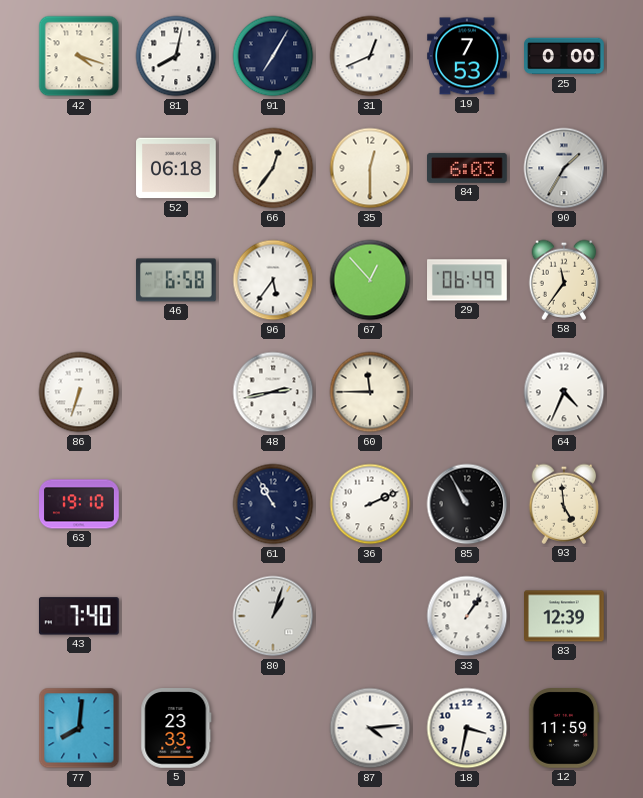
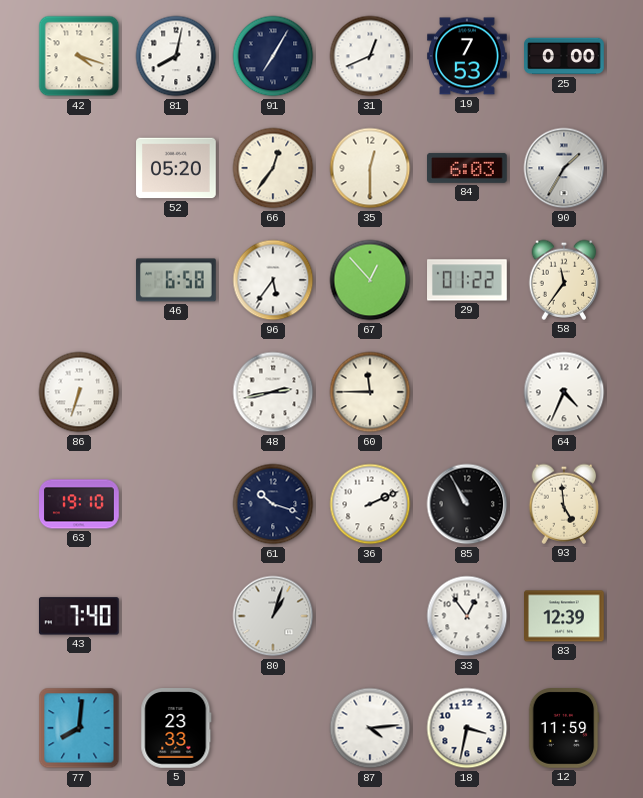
52: 06:18 -> 05:20
29: 06:49 -> 01:22
61: 10:55 -> 10:18
33: 1:06 -> 12:54
